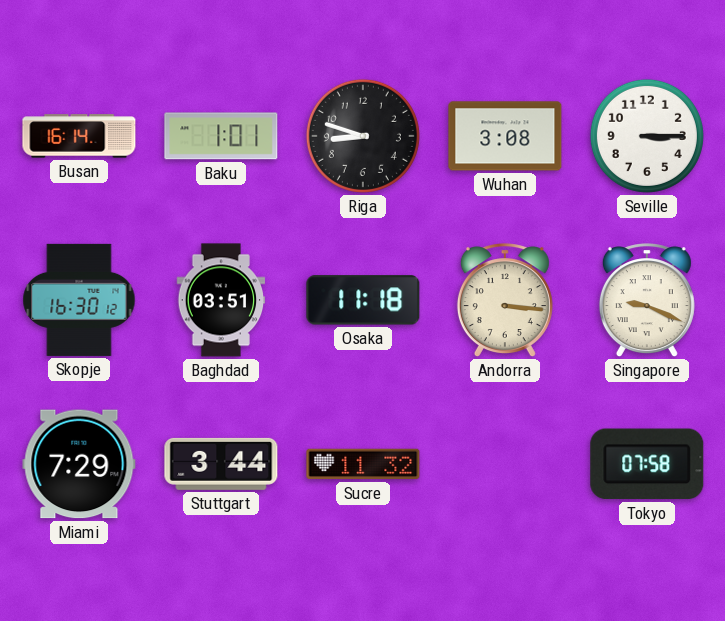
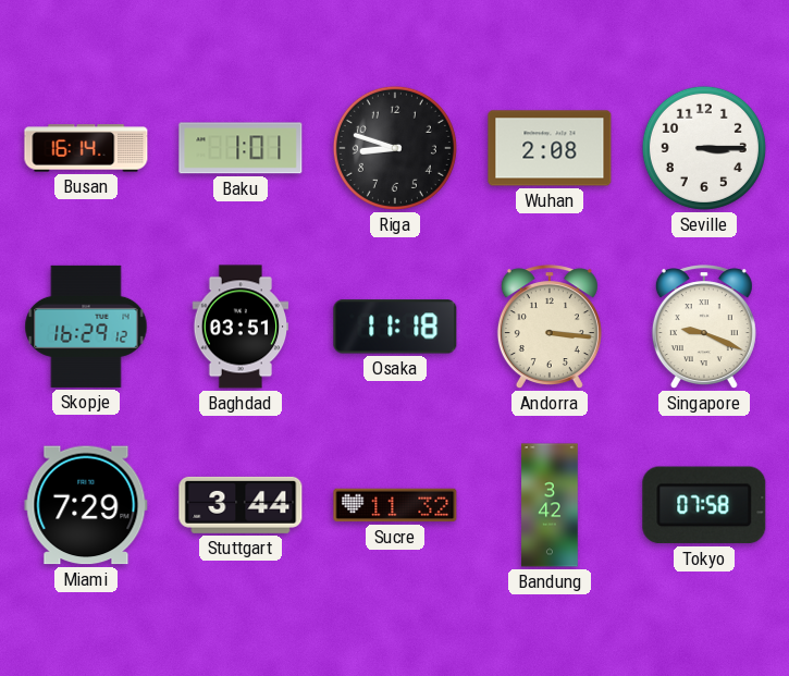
Wuhan: 3:08 -> 2:08
Skopje: 16:30 -> 16:29
Bandung: none -> 3:42
